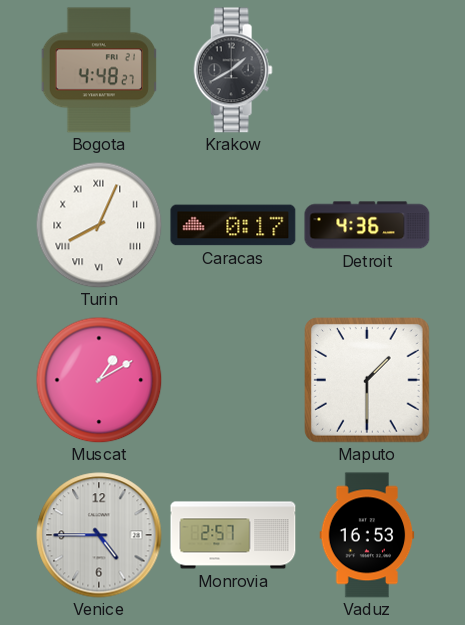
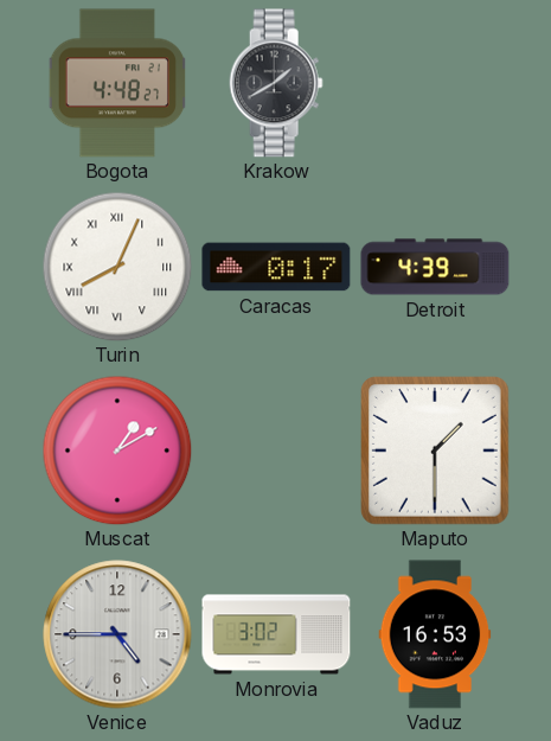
Detroit: 4:36 -> 4:39
Monrovia: 2:57 -> 3:02
